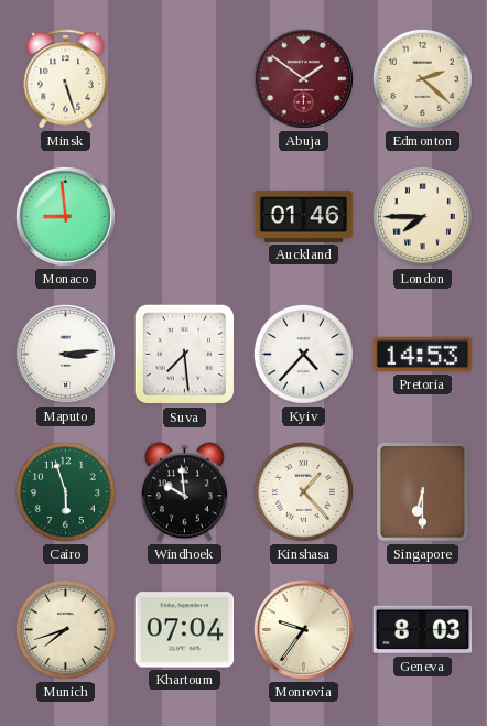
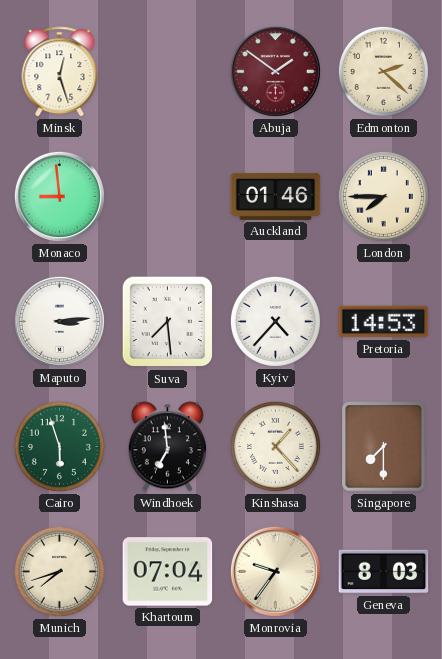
Minsk: 5:27 -> 12:27
Windhoek: 9:59 -> 6:59
Singapore: 6:30 -> 7:30
